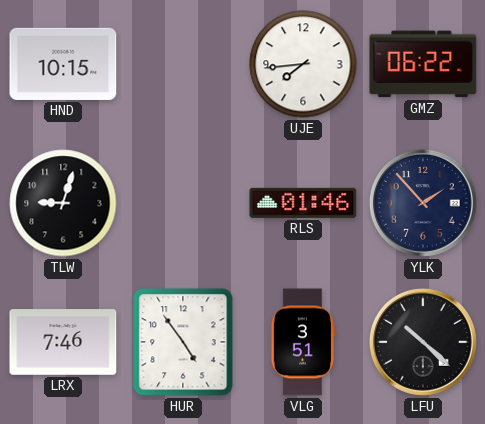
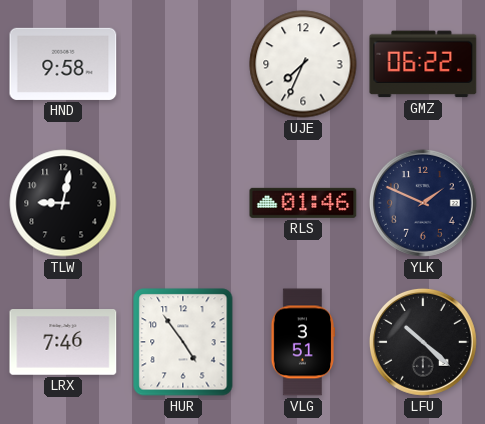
HND: 10:15 -> 9:58
UJE: 7:44 -> 7:34
TLW: 9:03 -> 9:02
YLK: 1:53 -> 1:49
